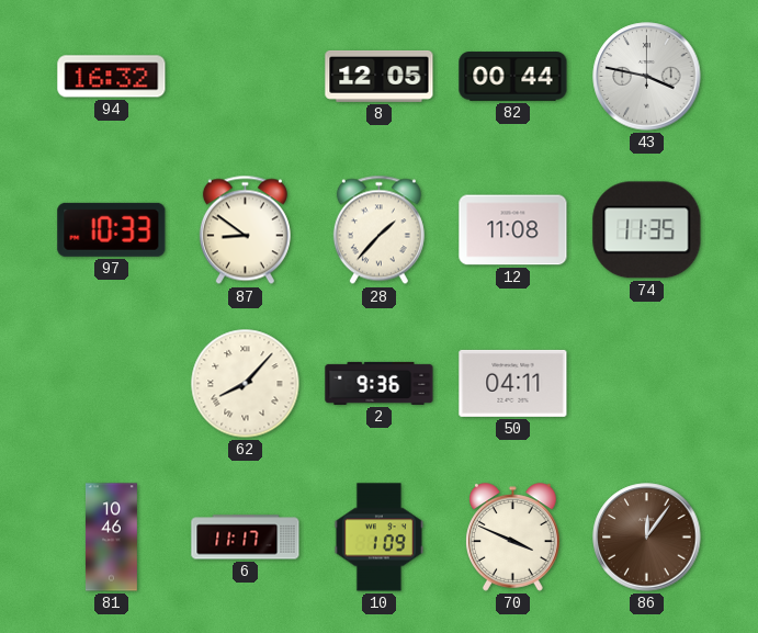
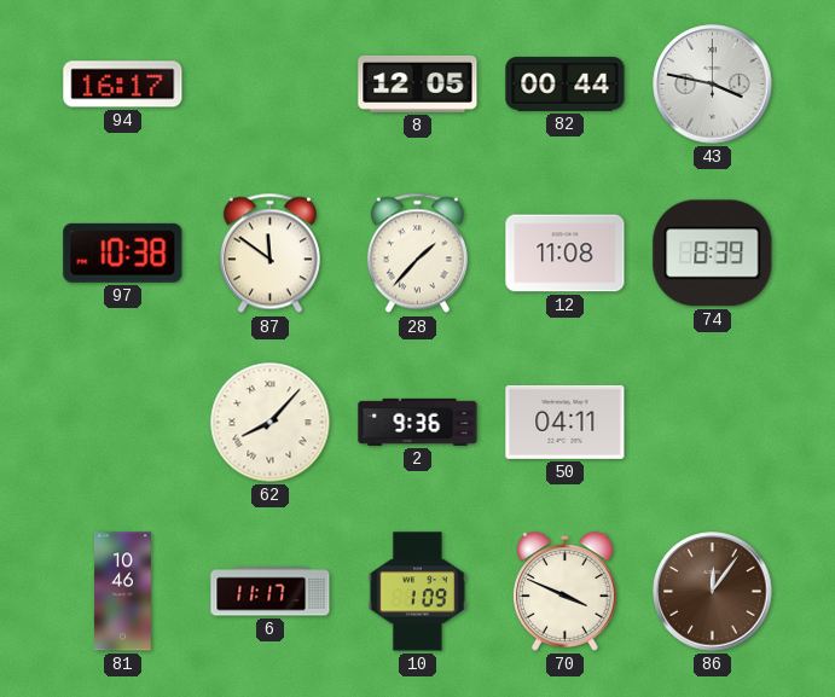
94: 16:32 -> 16:17
97: 10:33 -> 10:38
87: 8:51 -> 11:51
74: 11:35 -> 8:39
